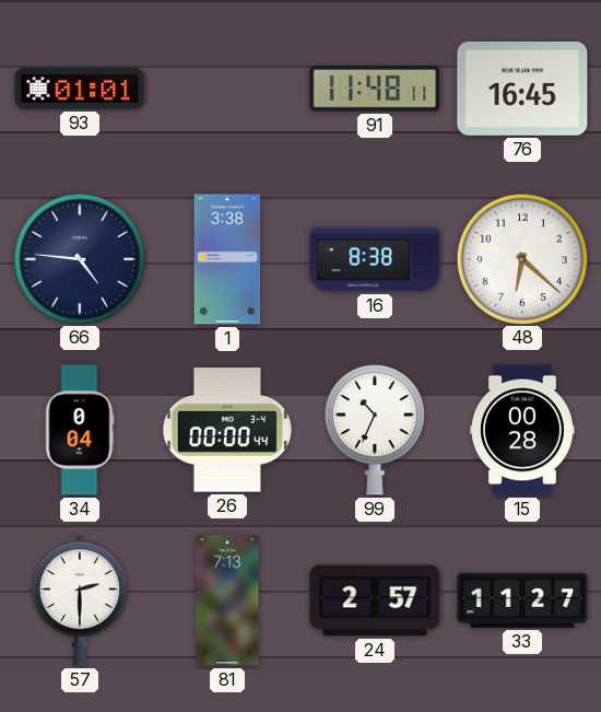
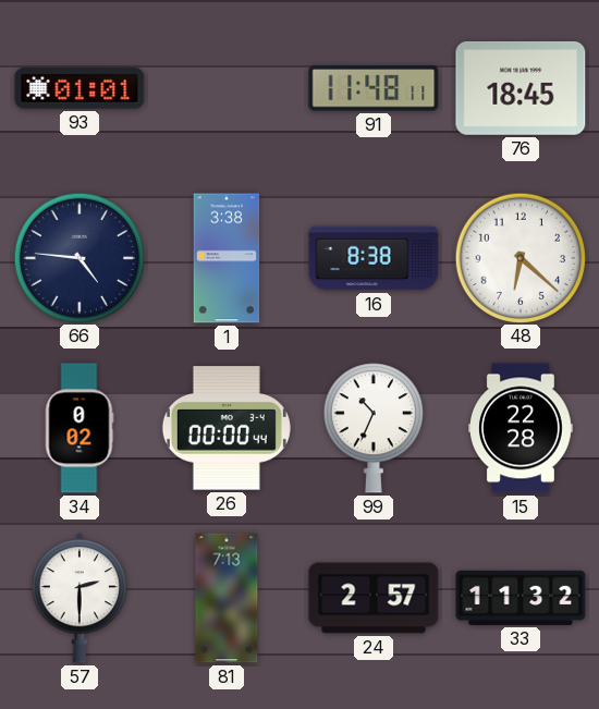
76: 16:45 -> 18:45
34: 0:04 -> 0:02
15: 00:28 -> 22:28
33: 11:27 -> 11:32
